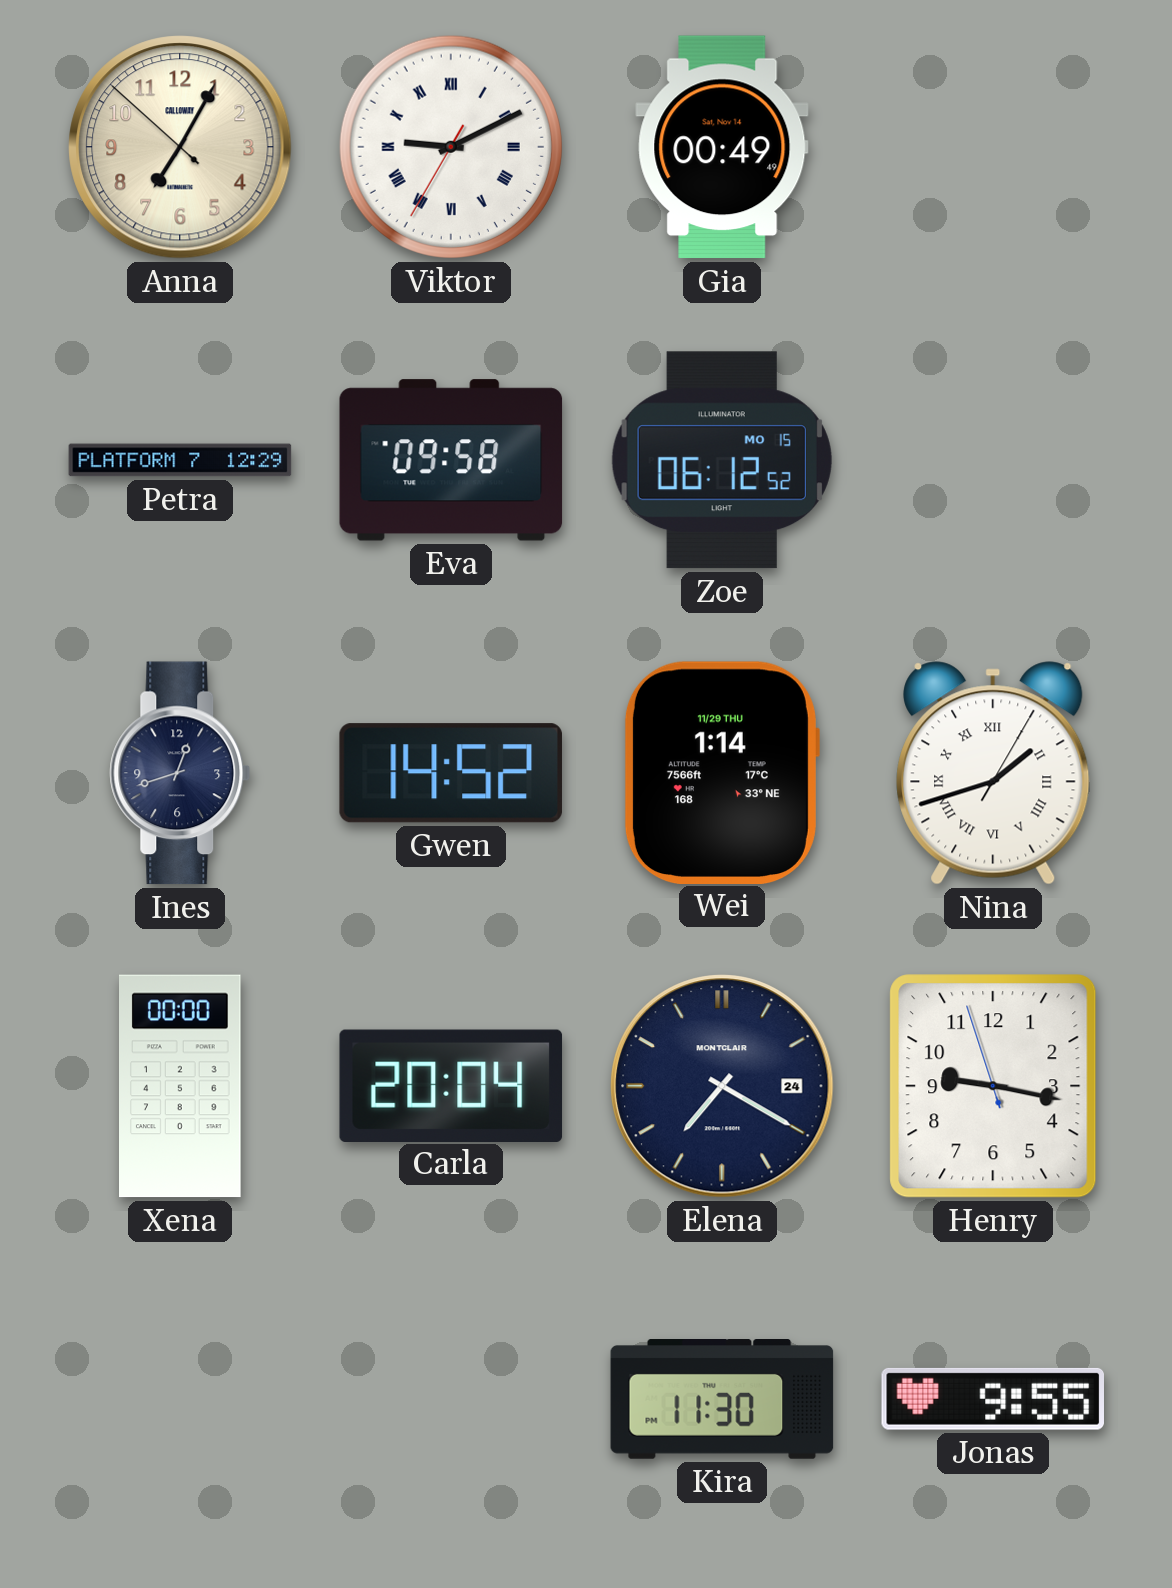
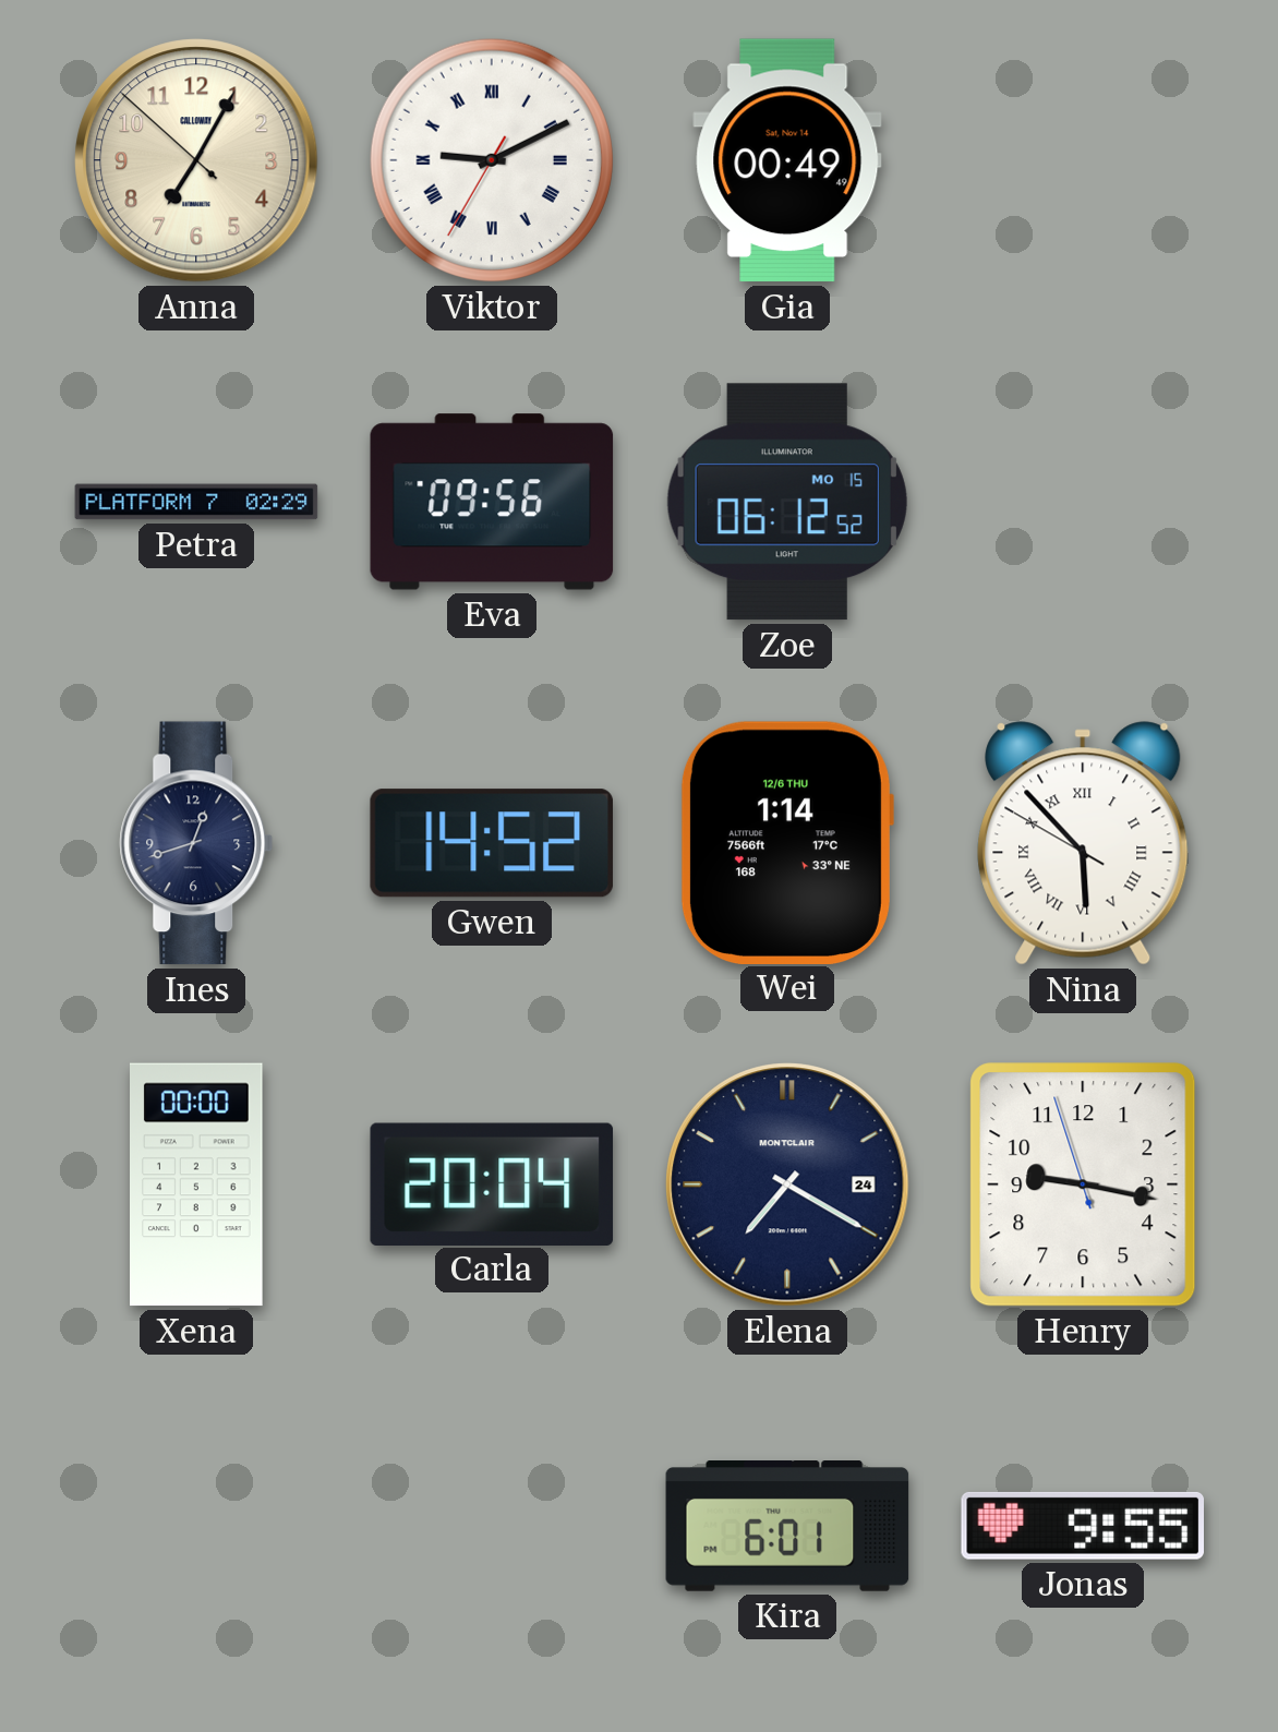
Petra: 12:29 -> 02:29
Eva: 09:58 -> 09:56
Wei date: 11/29 THU -> 12/6 THU
Nina: 1:42 -> 5:52
Kira: 11:30 -> 6:01
